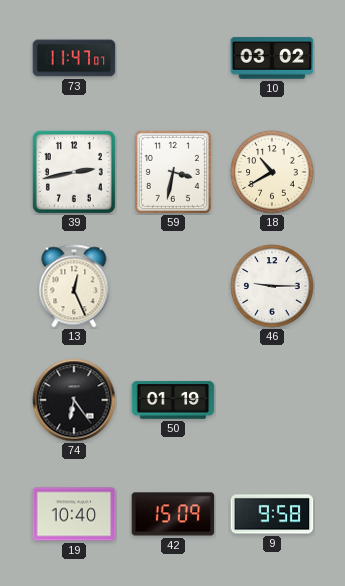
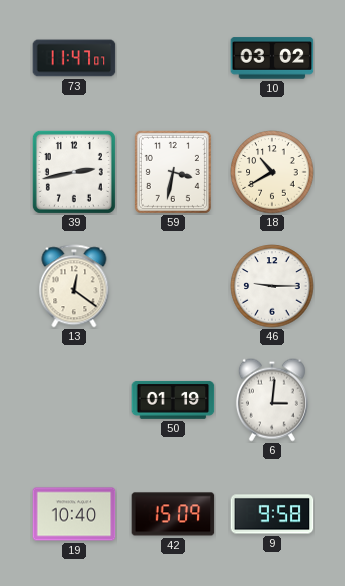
13: 12:26 -> 12:21
74: 6:24 -> none
6: none -> 3:01
